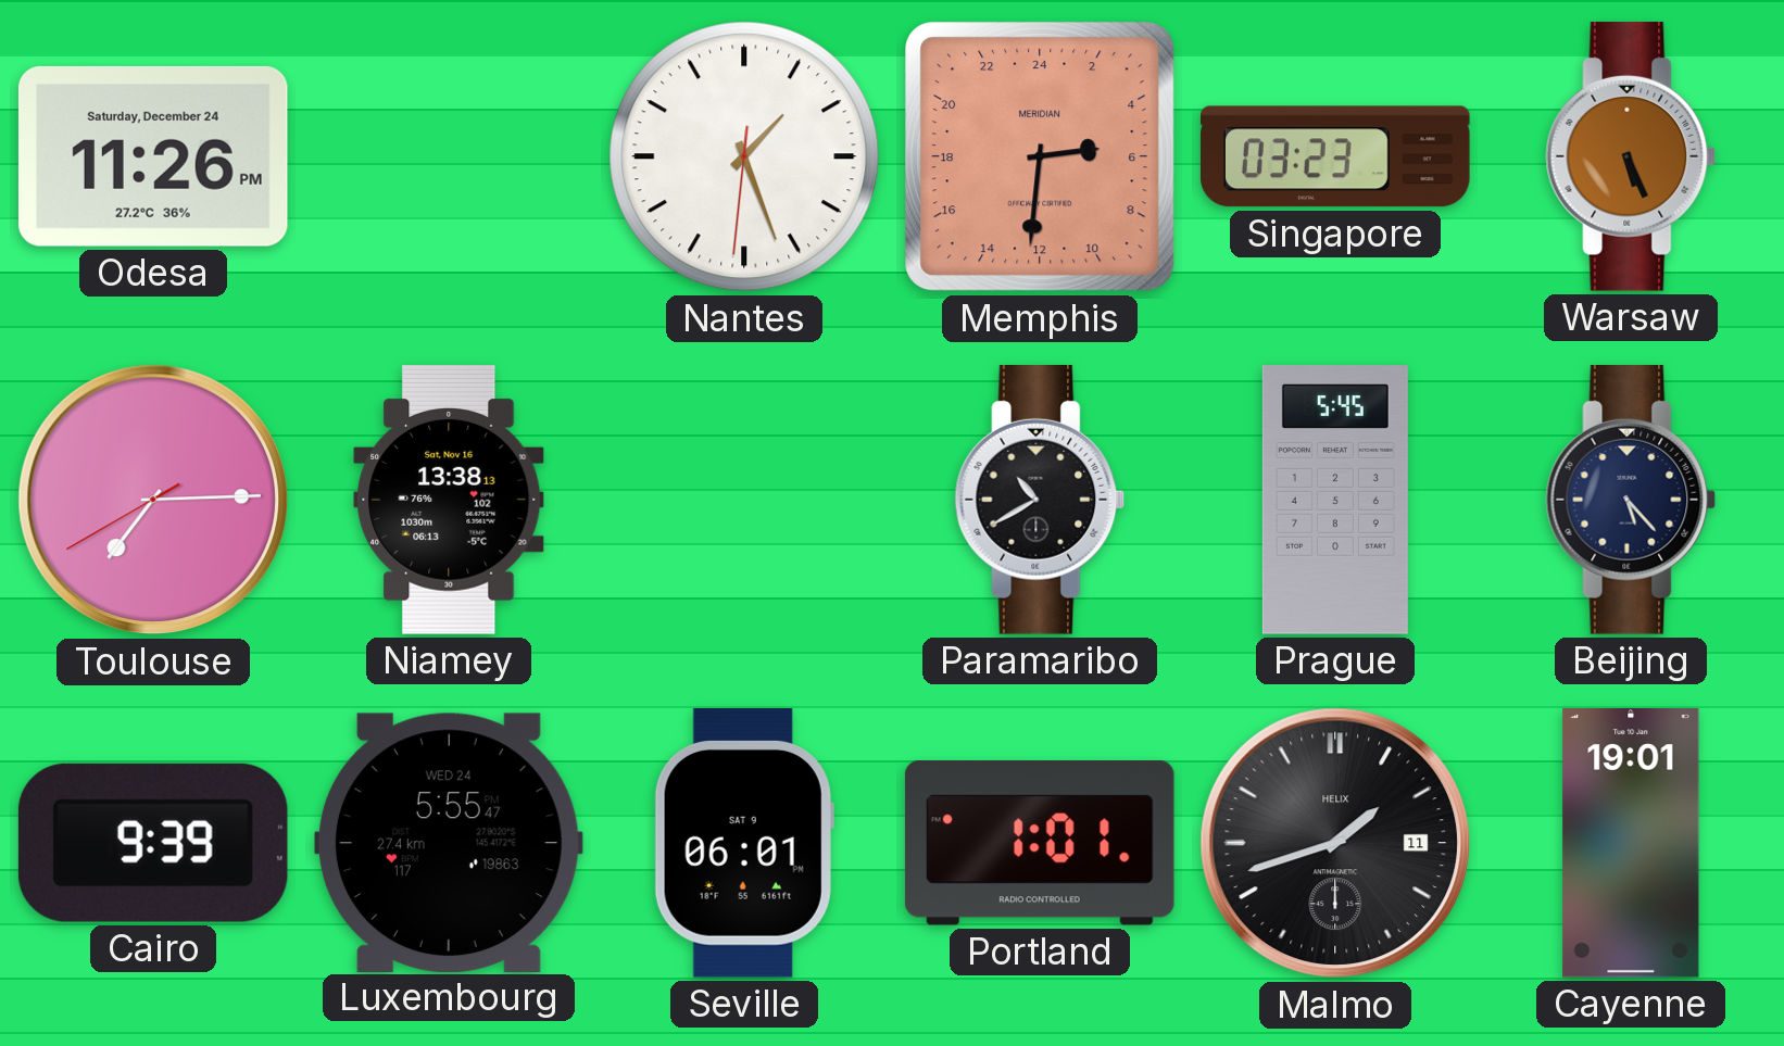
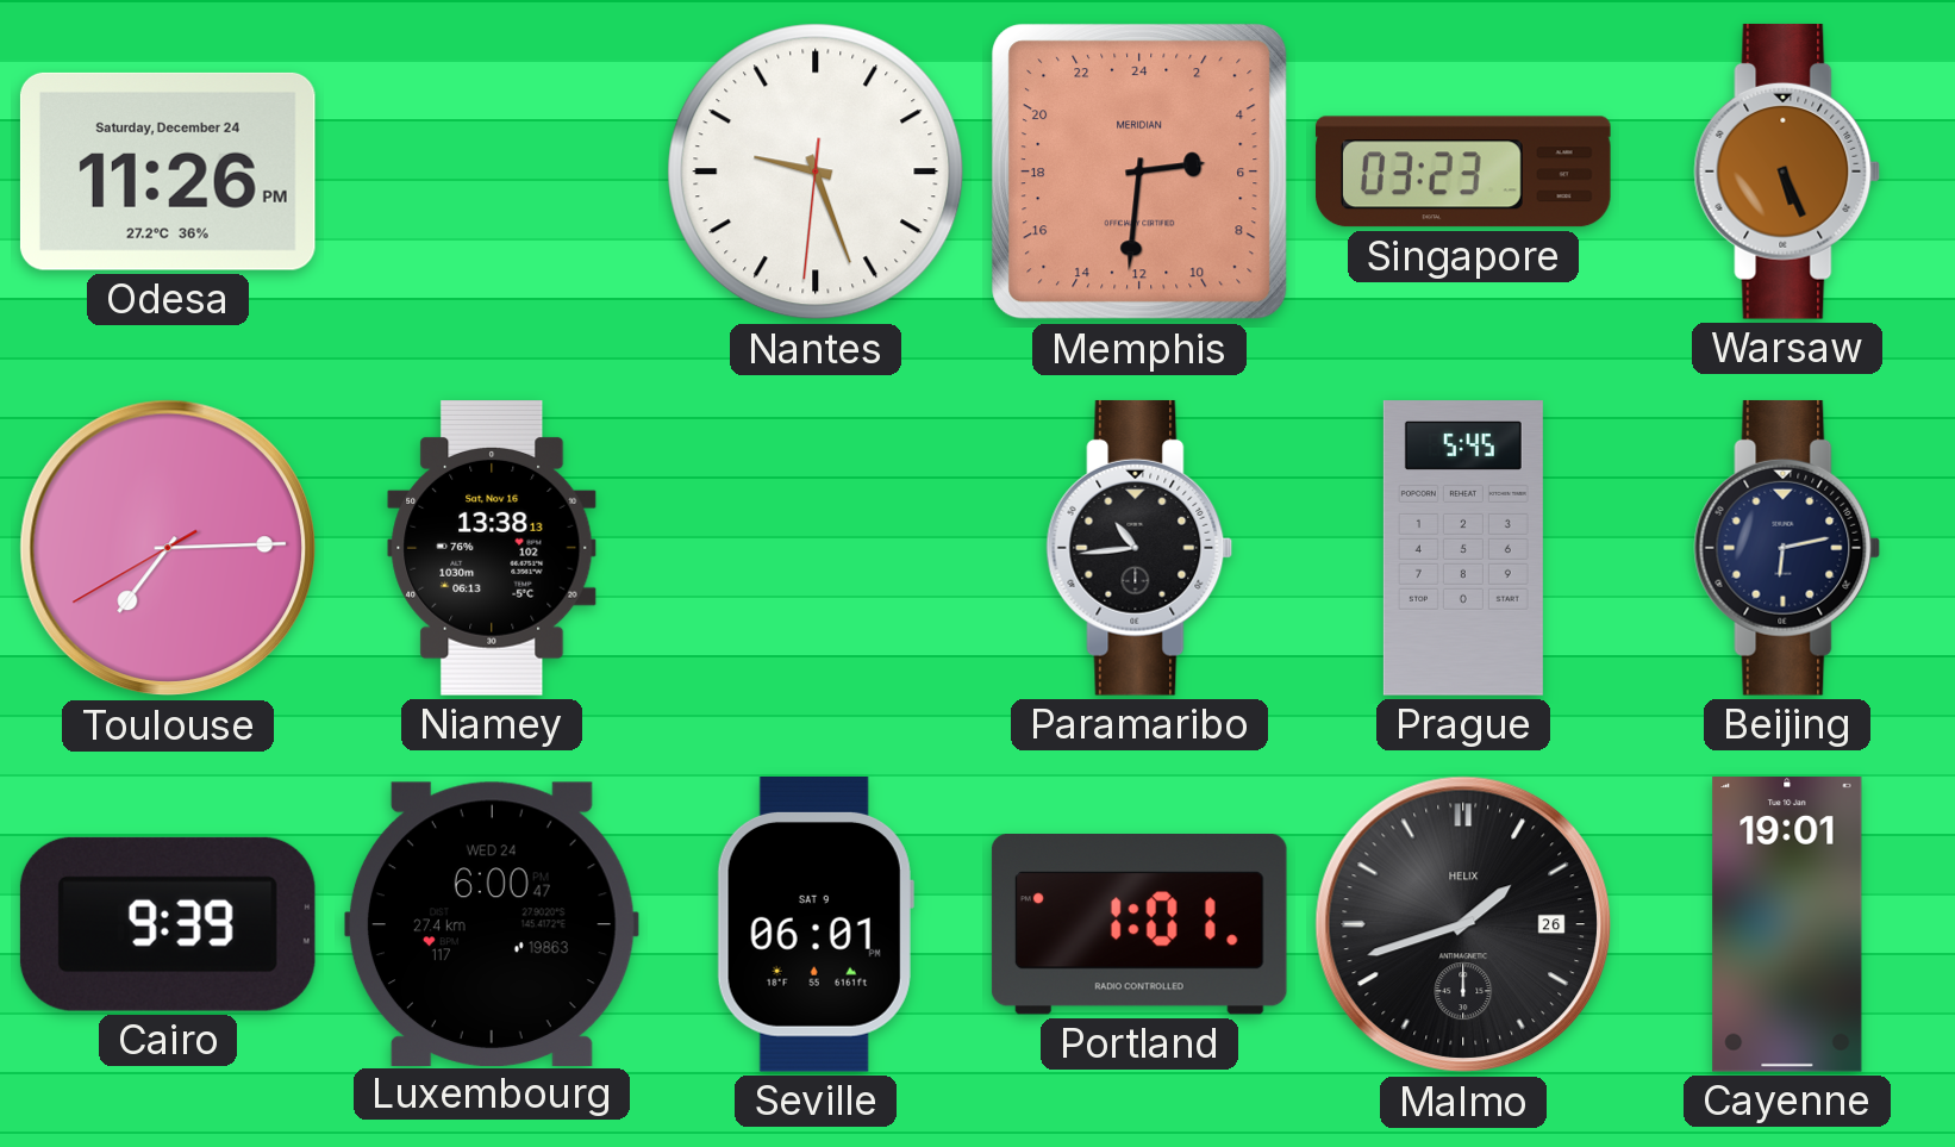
Nantes: 1:26 -> 9:26
Paramaribo: 10:40 -> 10:44
Beijing: 5:23 -> 6:13
Luxembourg: 5:55 -> 6:00
Malmo date: 11 -> 26
